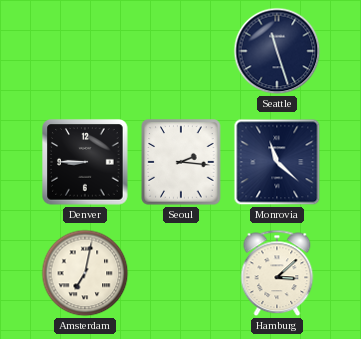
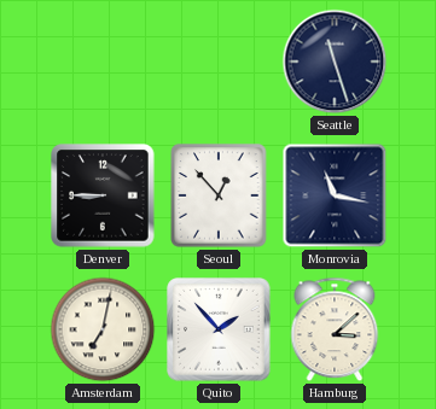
Seoul: 2:16 -> 12:53
Monrovia: 11:22 -> 11:17
Quito: none -> 1:53
